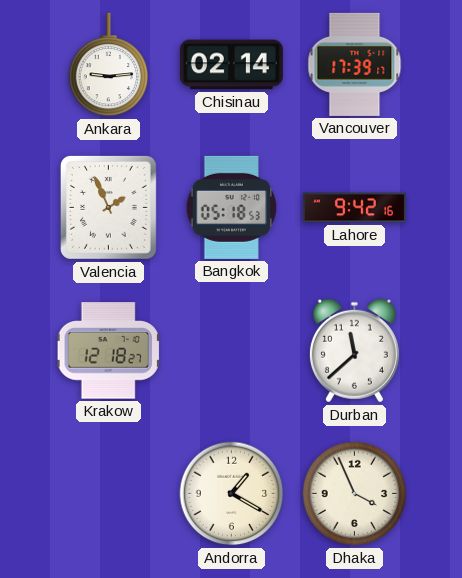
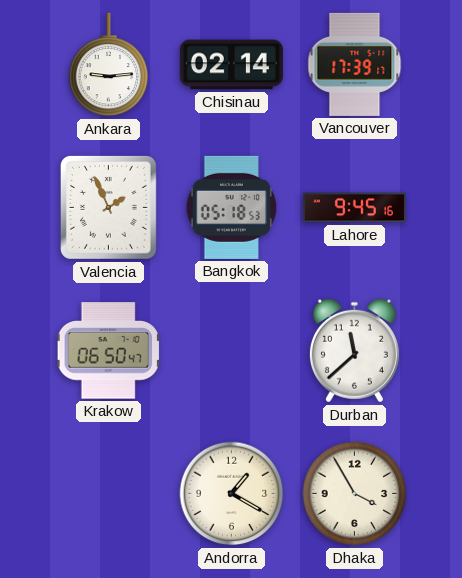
Lahore: 9:42 -> 9:45
Krakow: 12:18 -> 06:50
Dhaka: 3:56 -> 3:55
